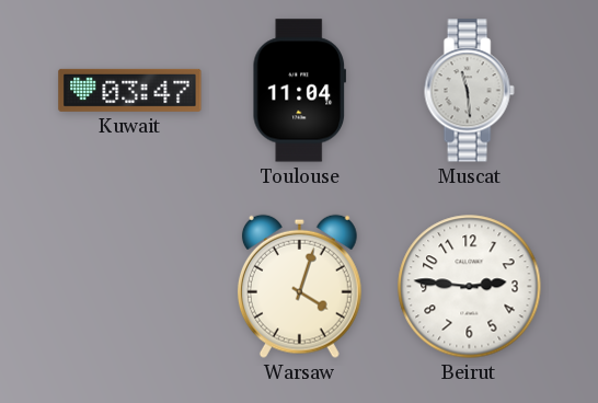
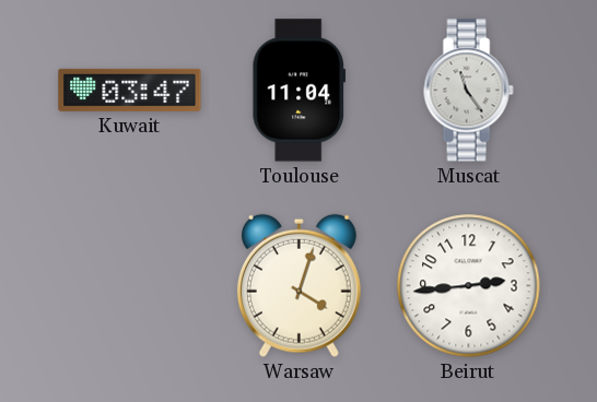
Muscat: 11:29 -> 11:24
Beirut: 2:46 -> 2:44
